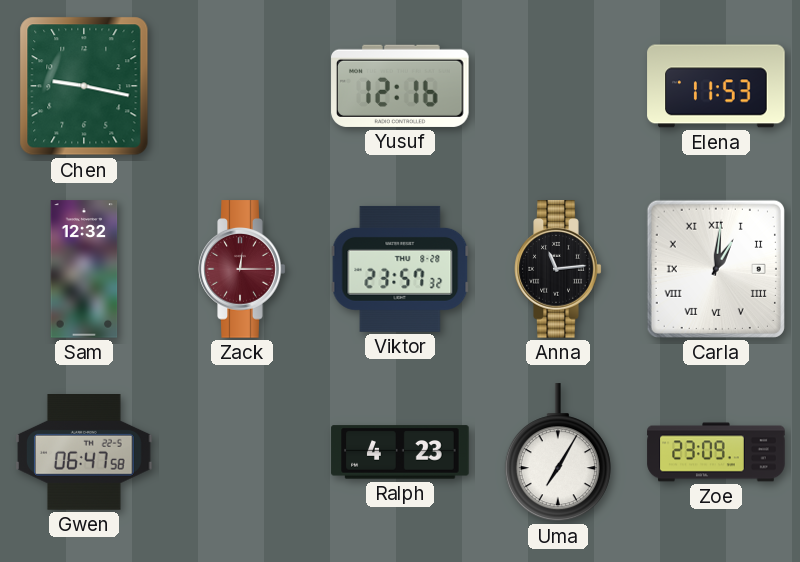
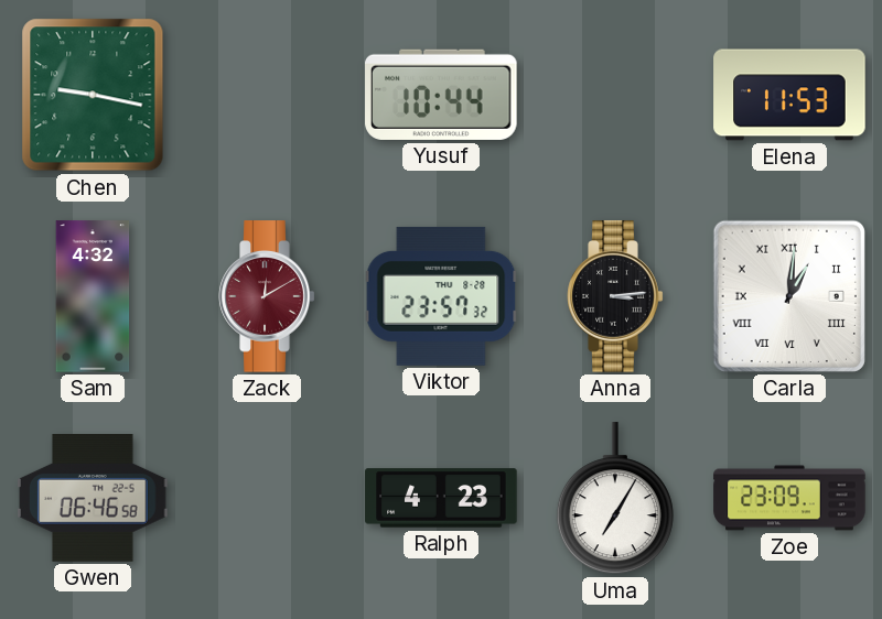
Yusuf: 12:16 -> 10:44
Sam: 12:32 -> 4:32
Zack: 12:15 -> 12:10
Anna: 11:14 -> 3:14
Gwen: 06:47 -> 06:46
